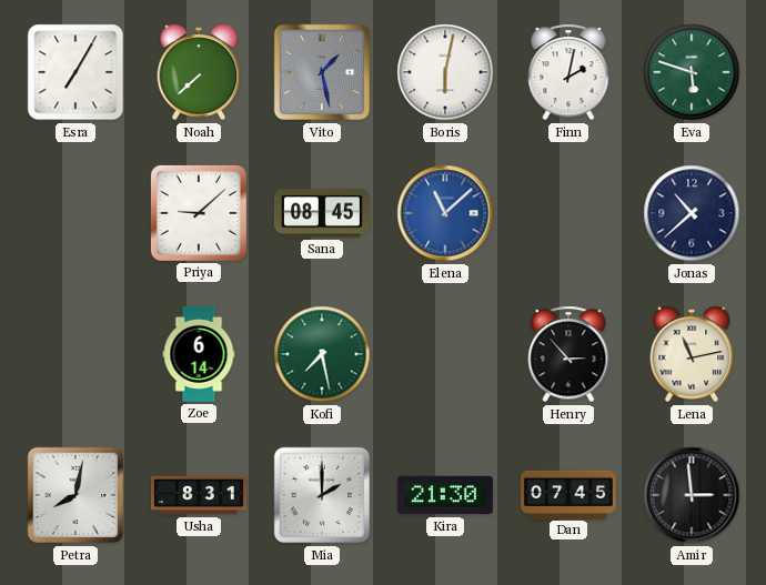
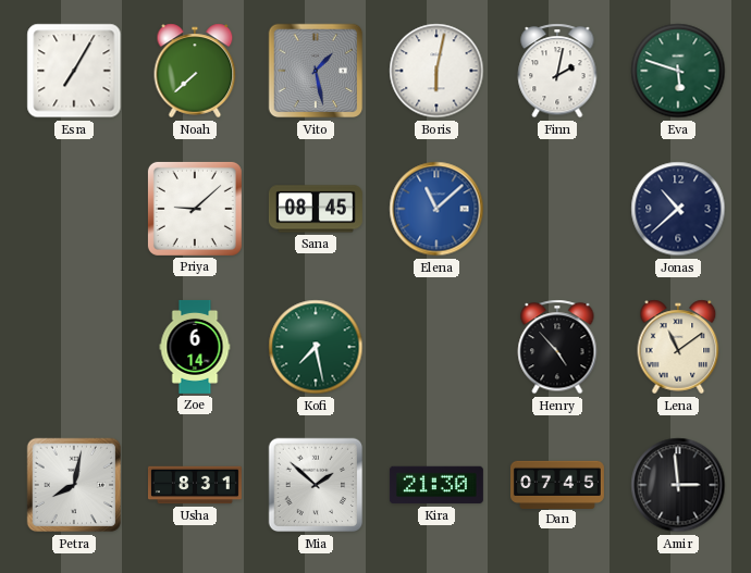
Henry: 2:53 -> 4:53
Lena: 11:13 -> 11:09
Mia: 2:00 -> 1:52
